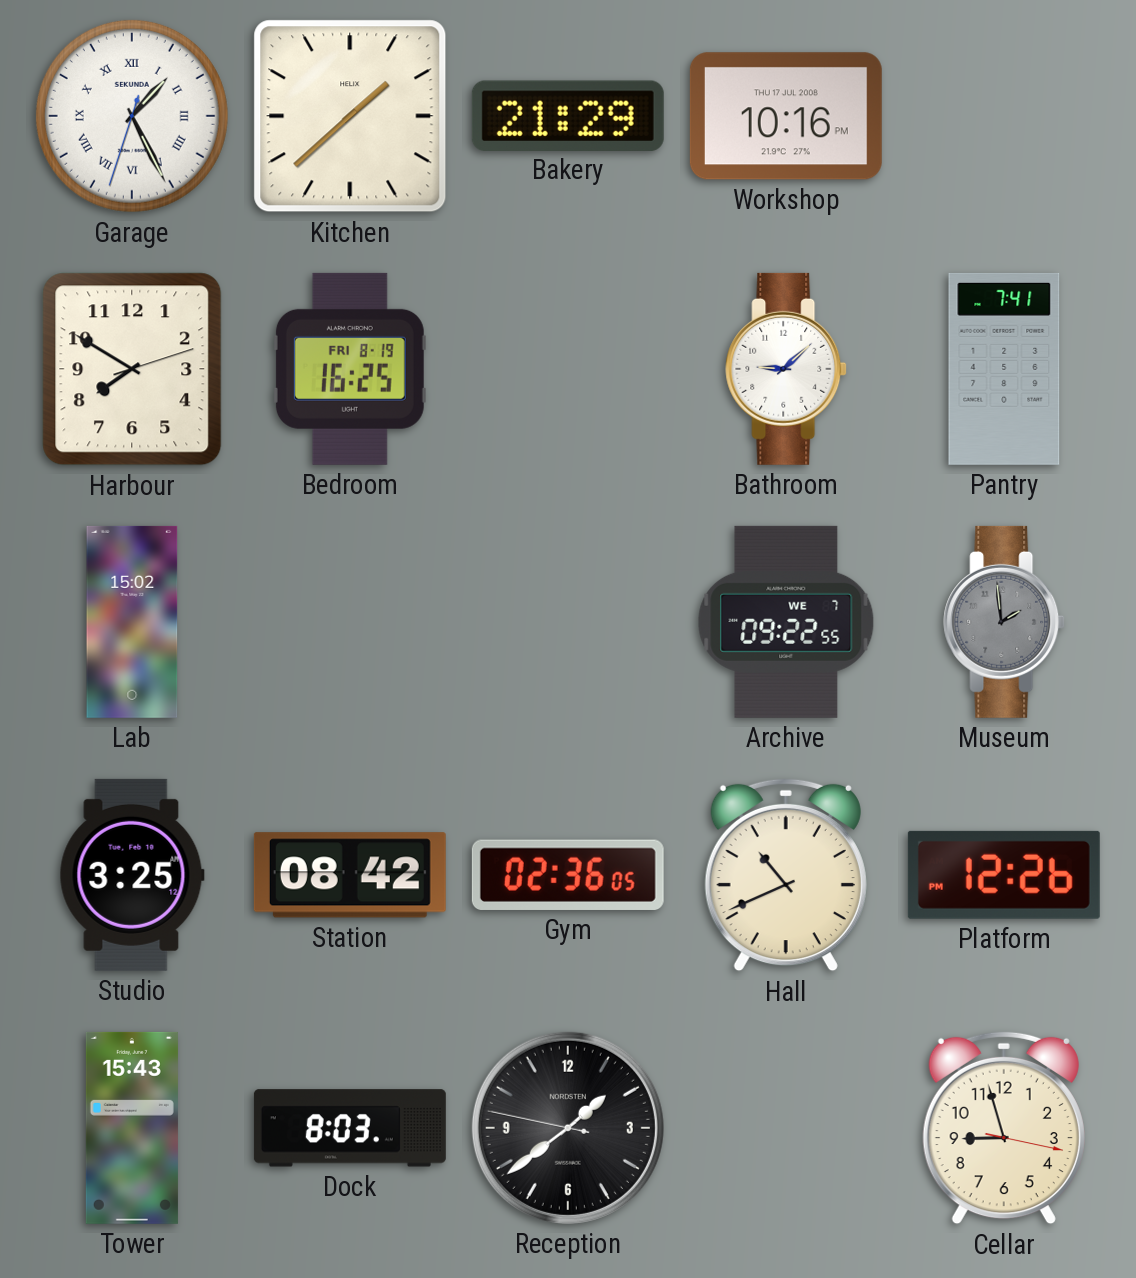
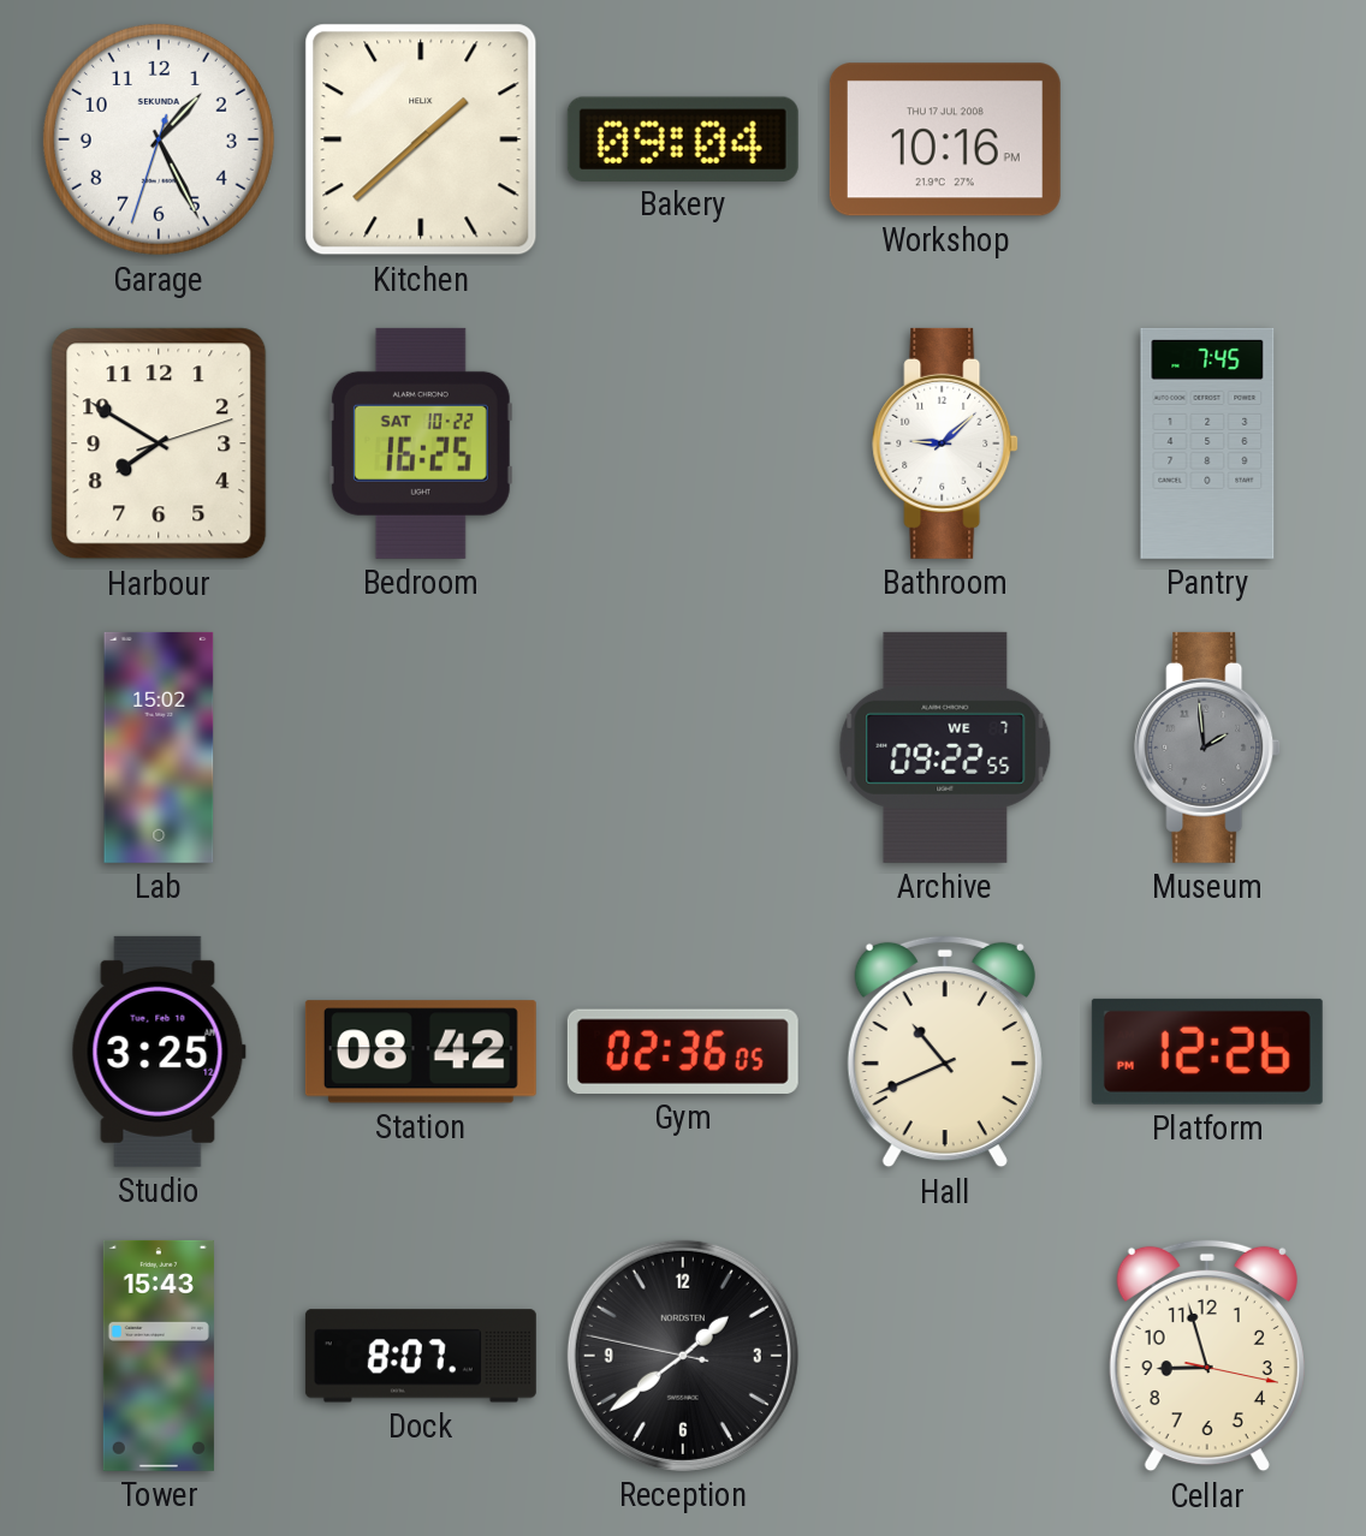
Garage numerals: Roman -> Arabic
Bakery: 21:29 -> 09:04
Bedroom date: FRI 8-19 -> SAT 10-22
Pantry: 7:41 -> 7:45
Dock: 8:03 -> 8:07
